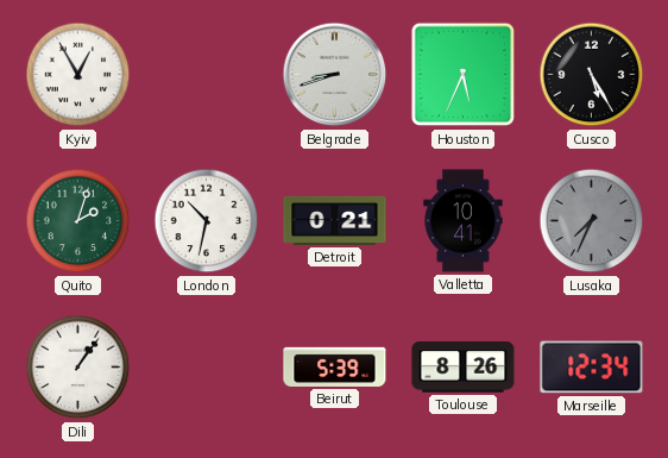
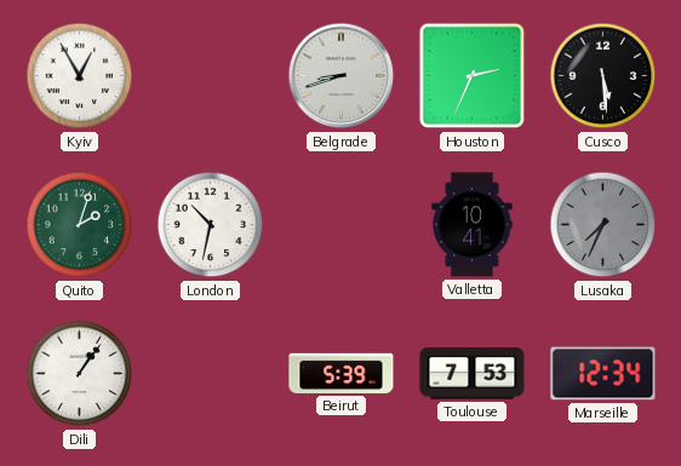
Houston: 5:34 -> 2:34
Cusco: 5:25 -> 5:29
Detroit: 0:21 -> none
Toulouse: 8:26 -> 7:53
